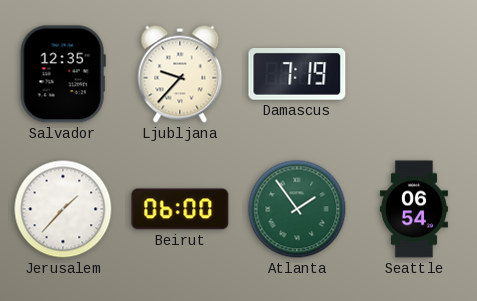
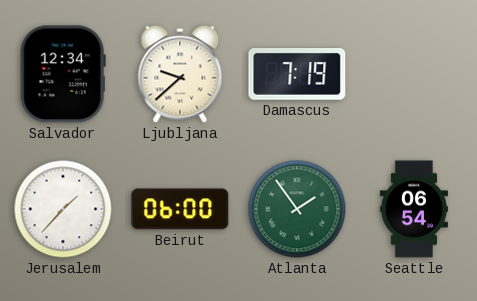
Salvador: 12:35 -> 12:34
Ljubljana: 9:37 -> 9:38
